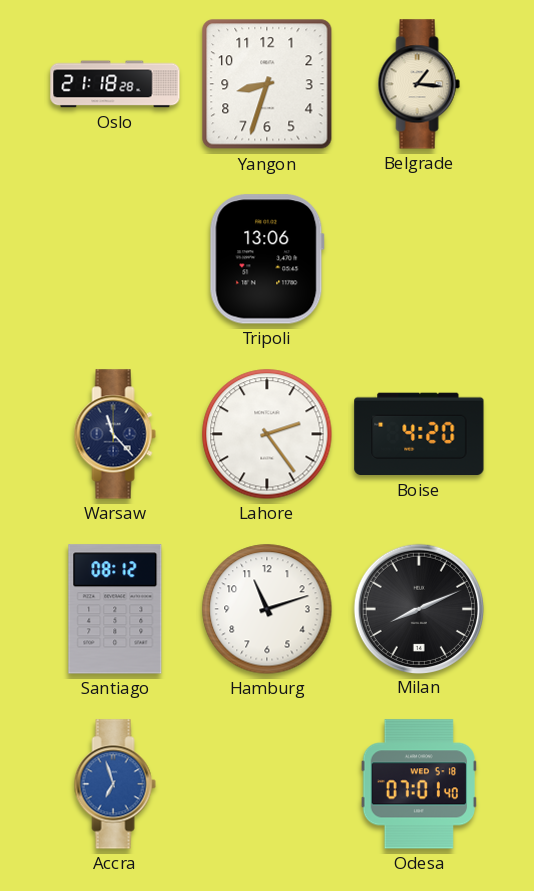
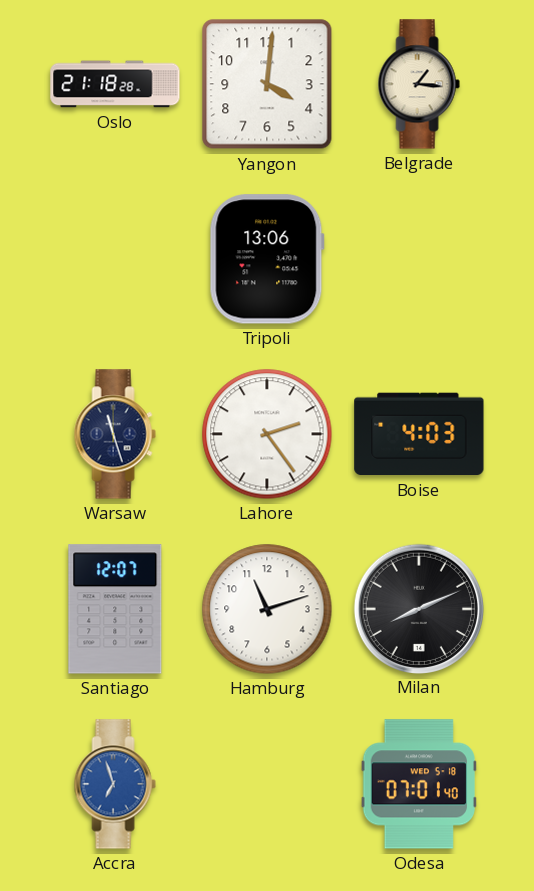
Yangon: 8:33 -> 4:01
Warsaw: 11:23 -> 11:27
Boise: 4:20 -> 4:03
Santiago: 08:12 -> 12:07
